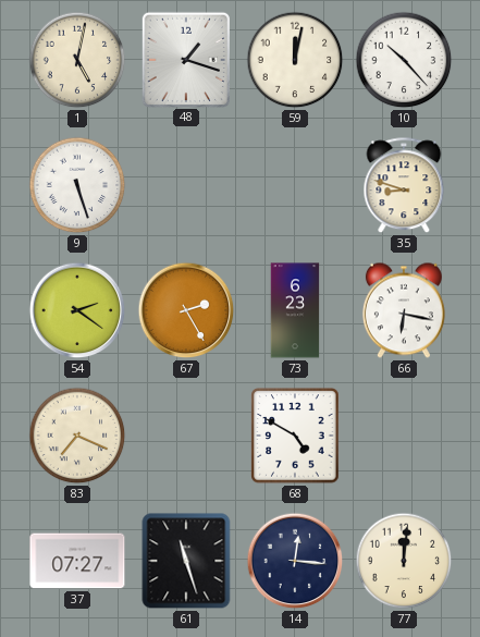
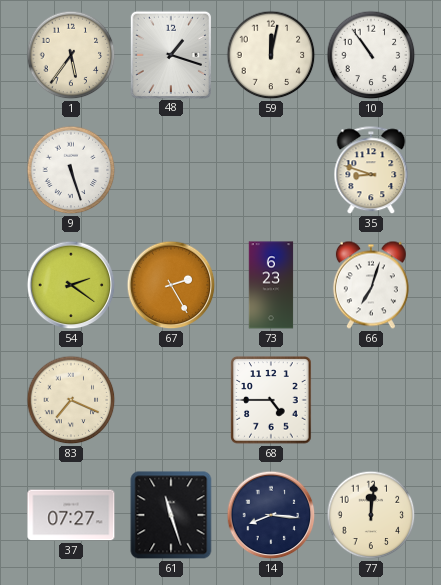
1: 5:02 -> 5:36
10: 10:23 -> 10:54
66: 6:17 -> 7:03
68: 4:50 -> 4:45
14: 12:16 -> 8:16
